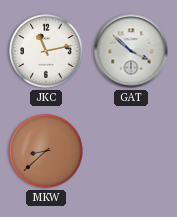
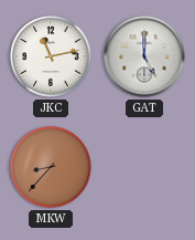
GAT: 3:52 -> 5:00
MKW: 8:38 -> 8:37
